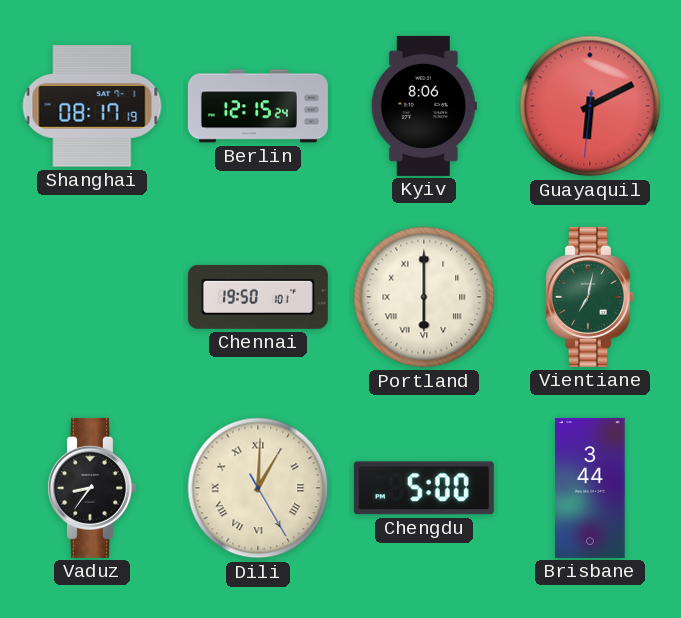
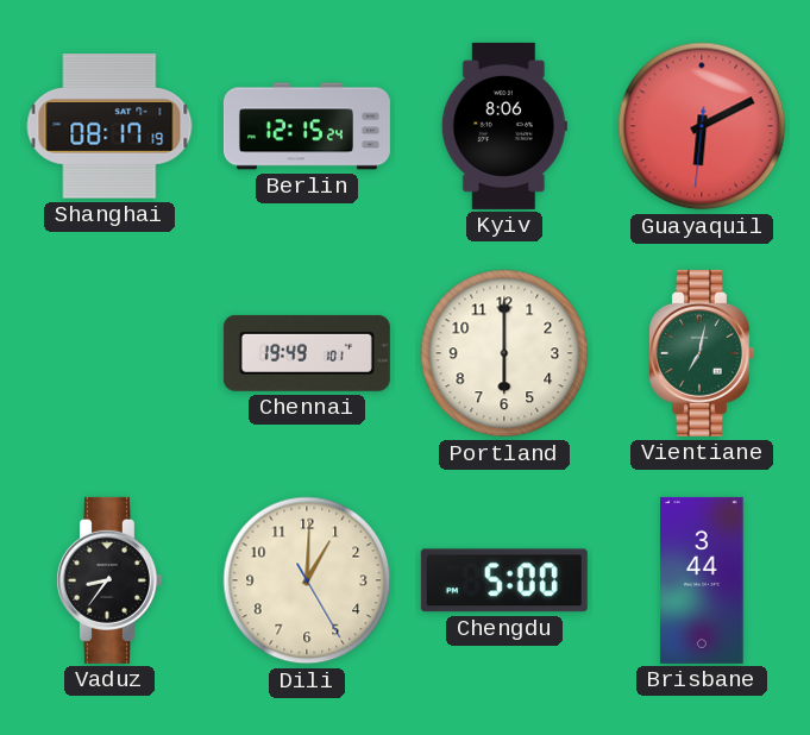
Chennai: 19:50 -> 19:49
Portland numerals: Roman -> Arabic
Dili numerals: Roman -> Arabic
